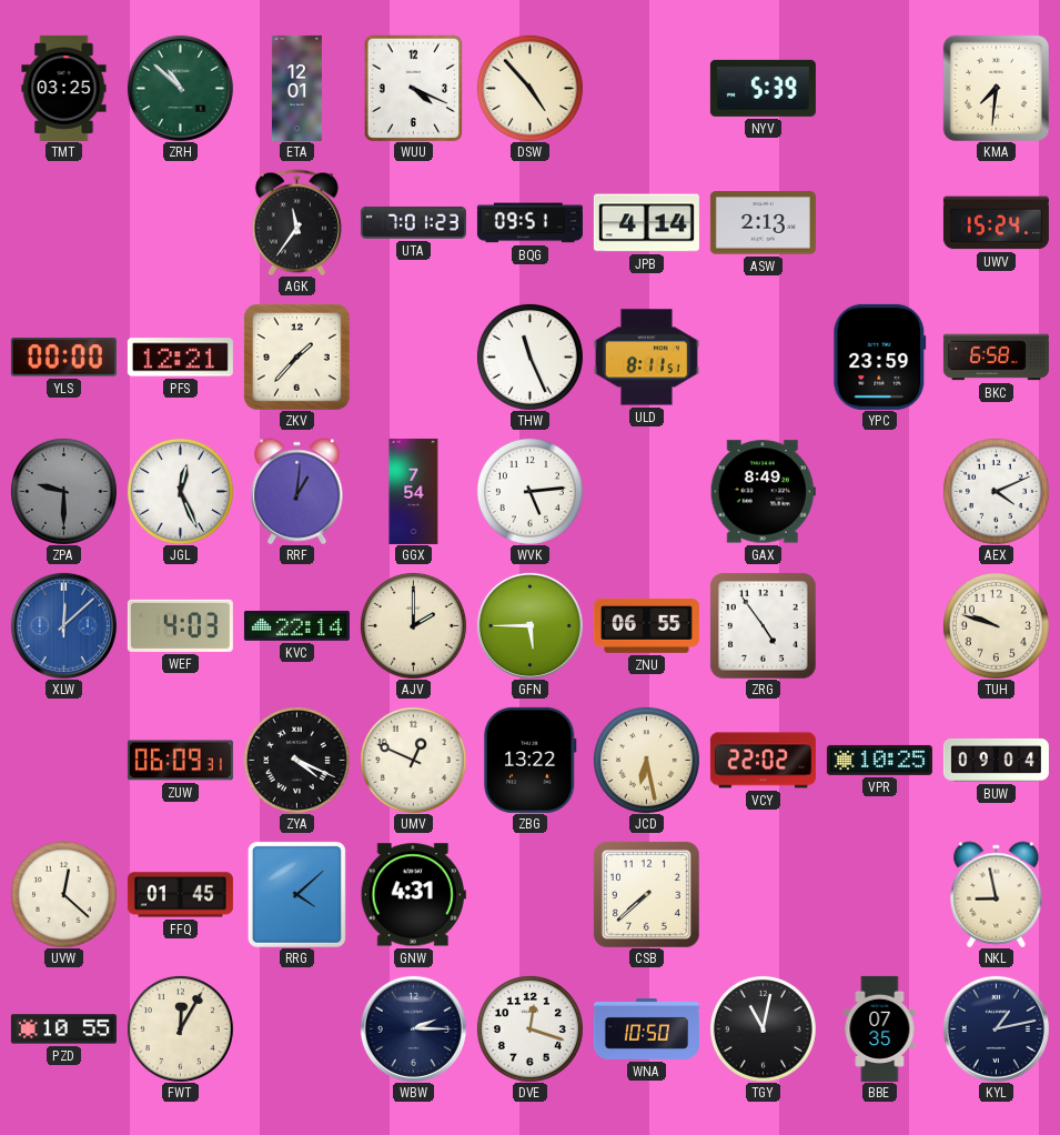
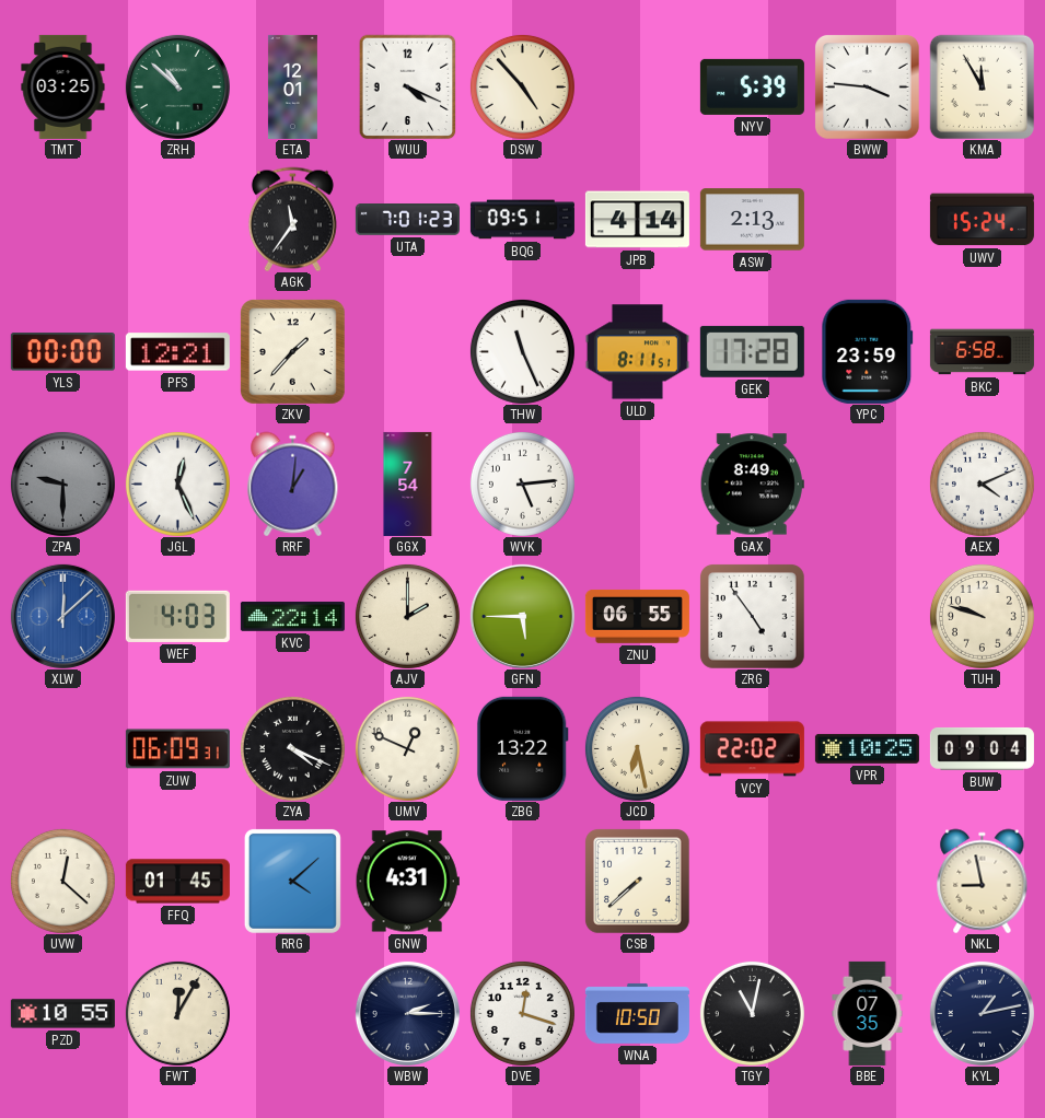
BWW: none -> 3:46
KMA: 7:31 -> 11:55
GEK: none -> 17:28
